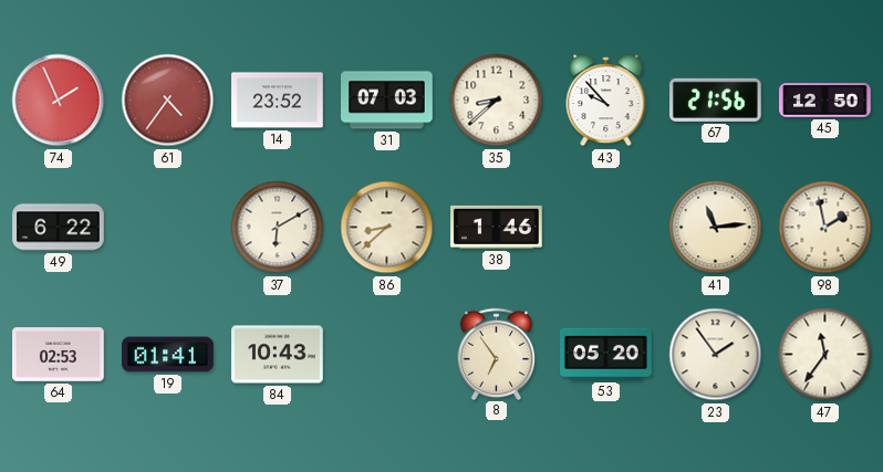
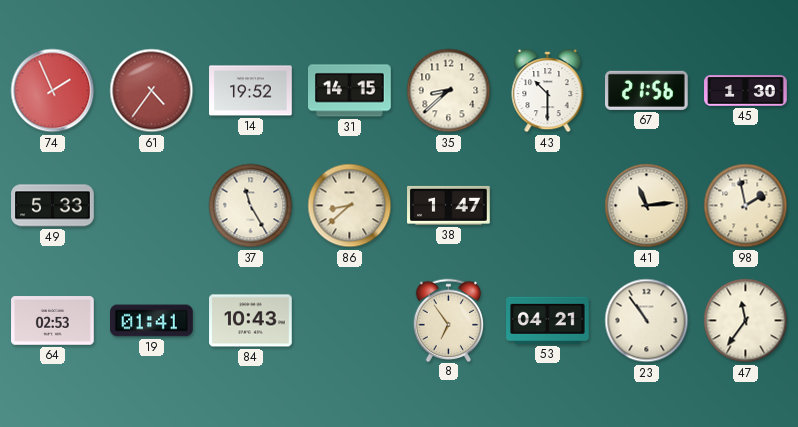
14: 23:52 -> 19:52
31: 07:03 -> 14:15
43: 9:53 -> 10:30
45: 12:50 -> 1:30
49: 6:22 -> 5:33
37: 6:10 -> 11:25
38: 1:46 -> 1:47
53: 05:20 -> 04:21
23: 1:54 -> 10:54
